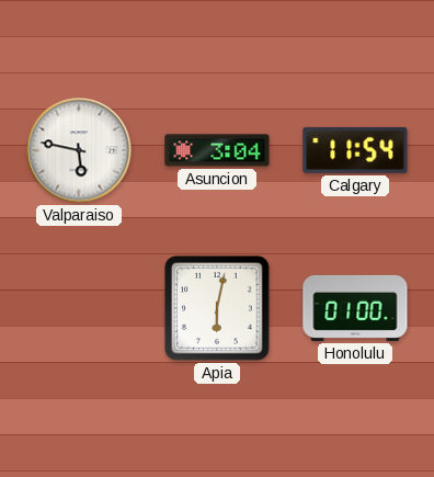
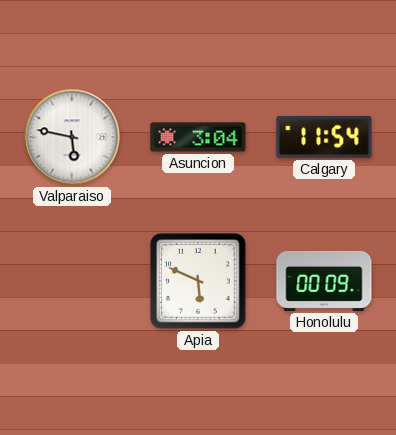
Apia: 6:02 -> 5:49
Honolulu: 01:00 -> 00:09
